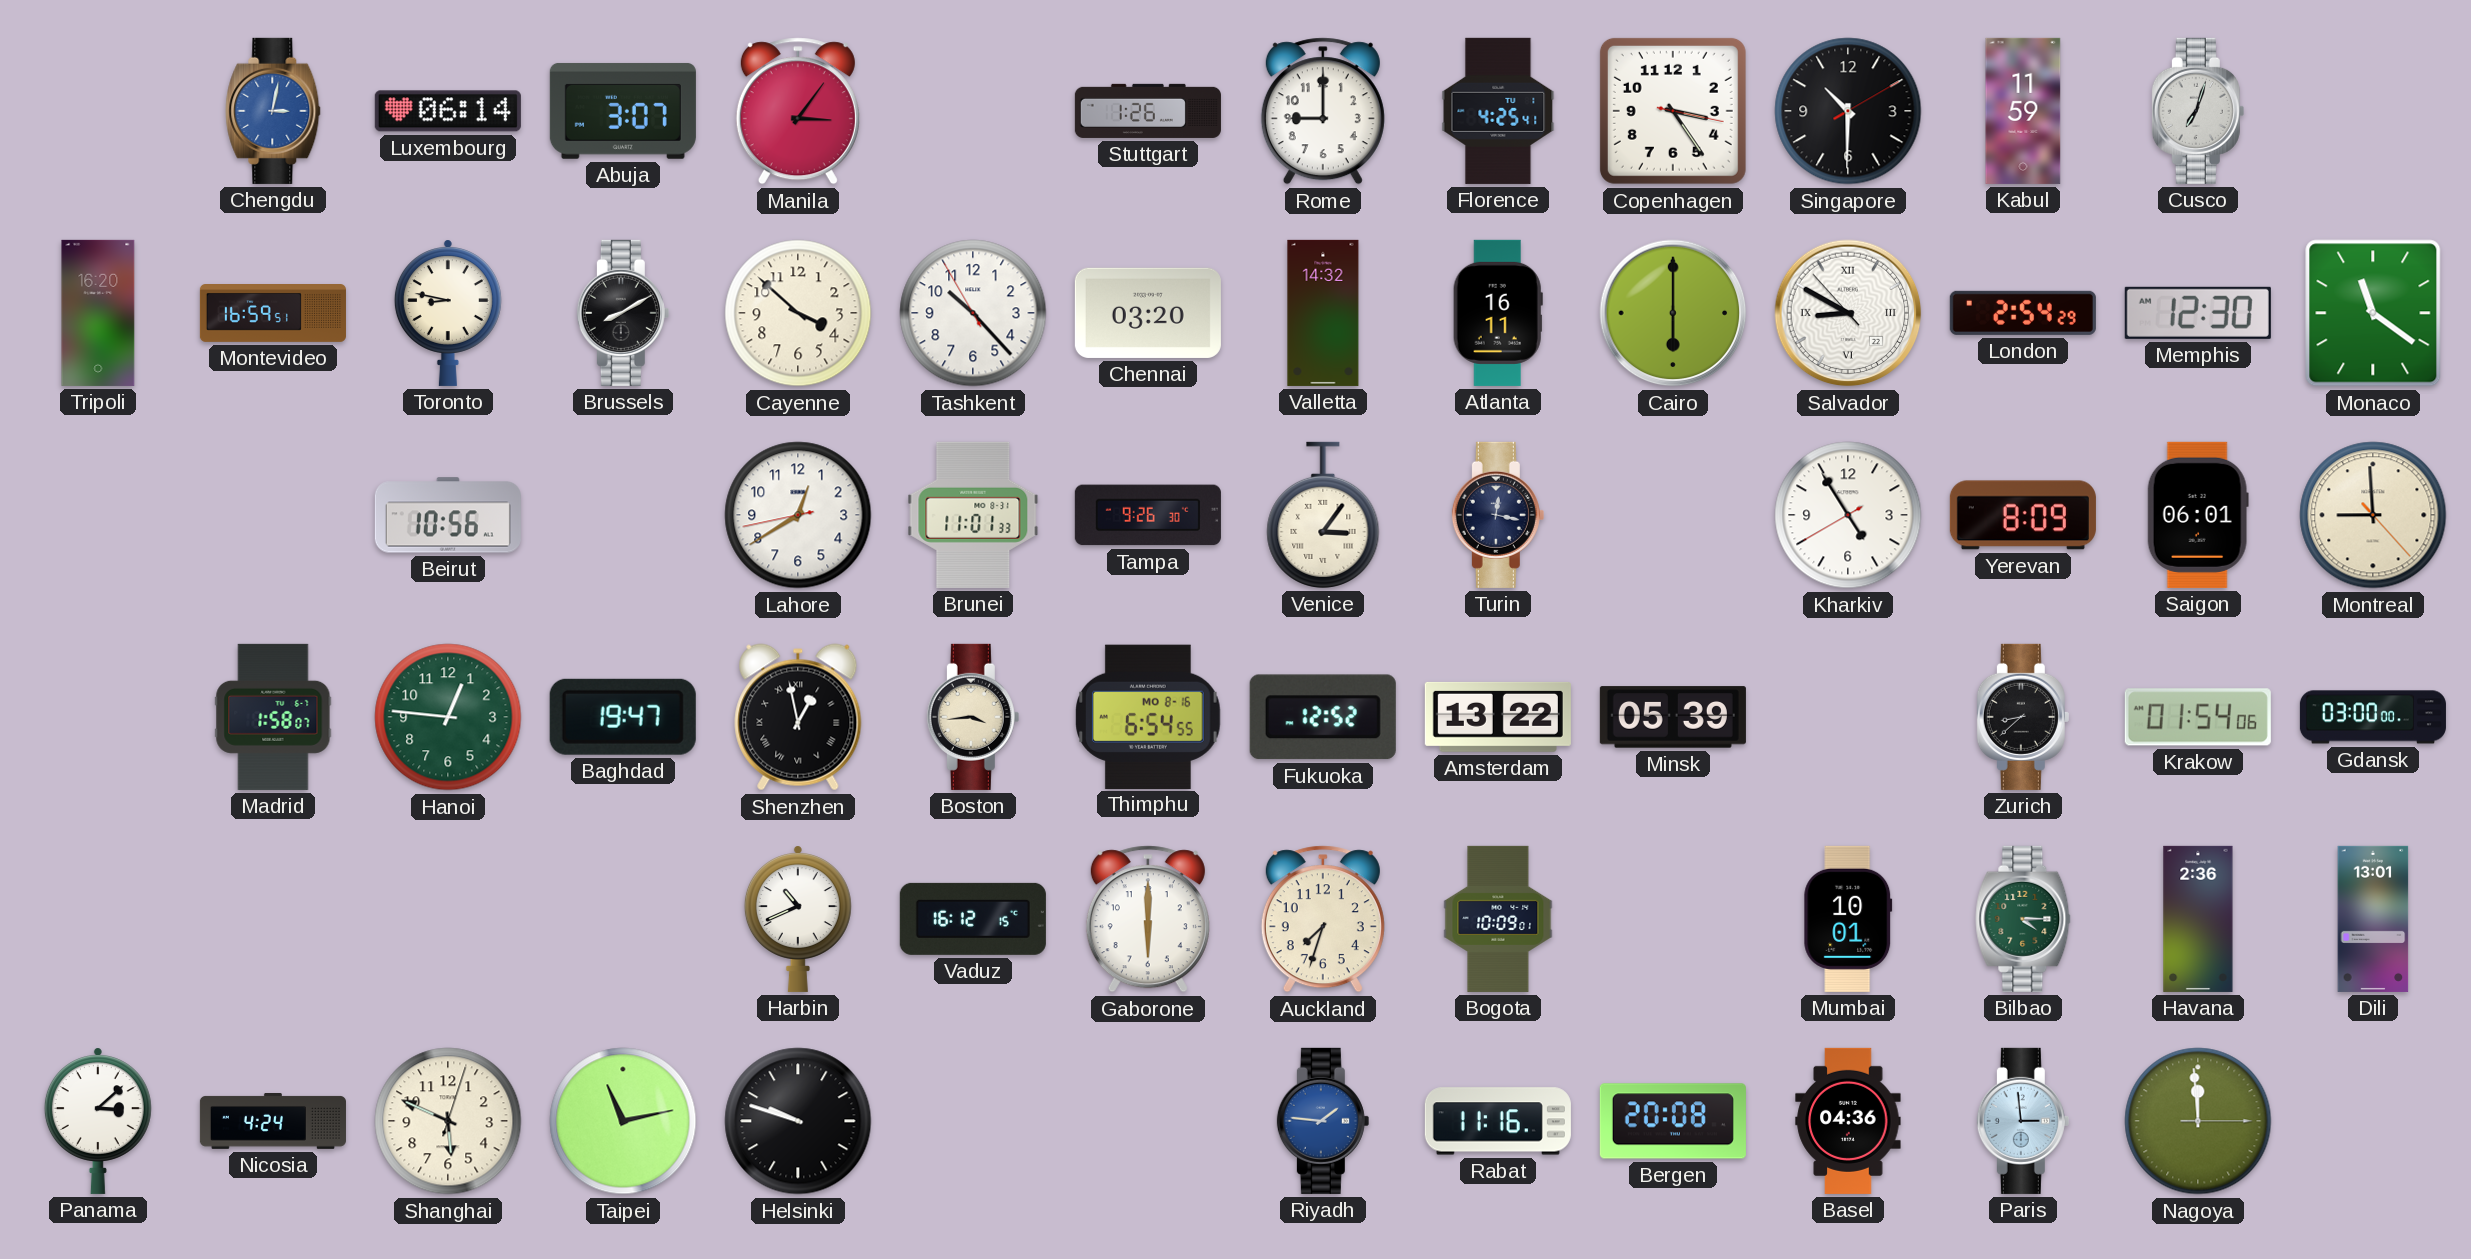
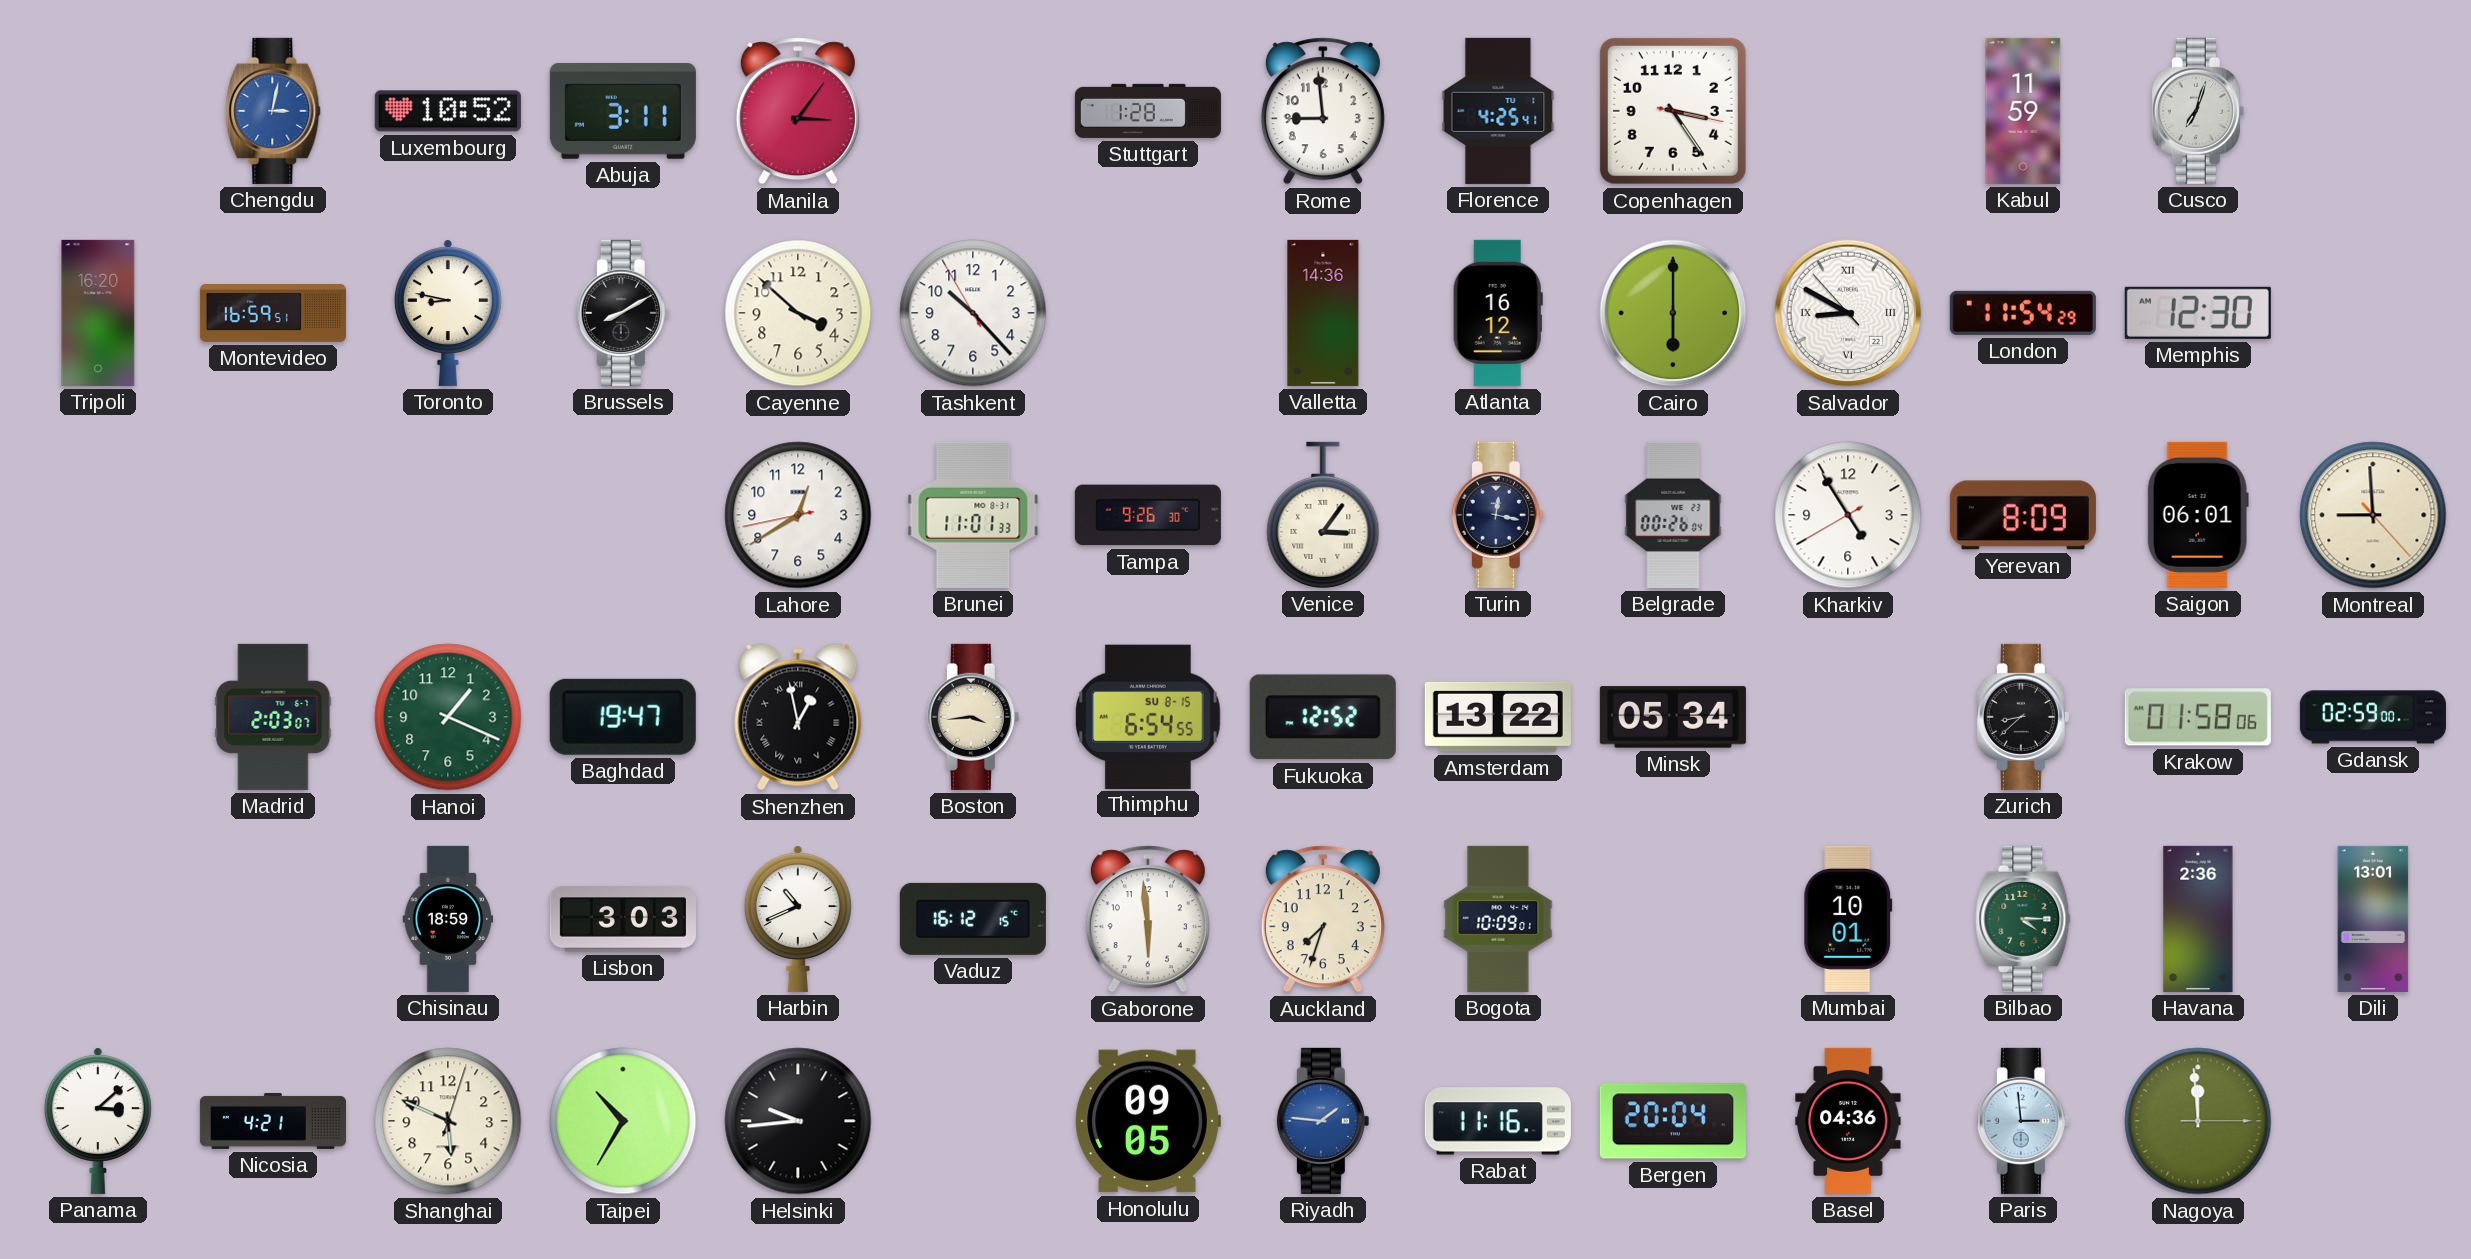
Luxembourg: 06:14 -> 10:52
Abuja: 3:07 -> 3:11
Stuttgart: 1:26 -> 1:28
Rome: 9:00 -> 8:59
Singapore: 10:30 -> none
Chennai: 03:20 -> none
Valletta: 14:32 -> 14:36
Atlanta: 16:11 -> 16:12
London: 2:54 -> 11:54
Monaco: 11:21 -> none
Beirut: 10:56 -> none
Belgrade: none -> 00:26
Madrid: 1:58 -> 2:03
Hanoi: 12:46 -> 1:19
Thimphu date: MO 8-16 -> SU 8-15
Minsk: 05:39 -> 05:34
Krakow: 01:54 -> 01:58
Gdansk: 03:00 -> 02:59
Chisinau: none -> 18:59
Lisbon: none -> 3:03
Gaborone: 6:00 -> 5:59
Nicosia: 4:24 -> 4:21
Taipei: 11:13 -> 10:35
Helsinki: 9:48 -> 9:44
Honolulu: none -> 09:05
Bergen: 20:08 -> 20:04
